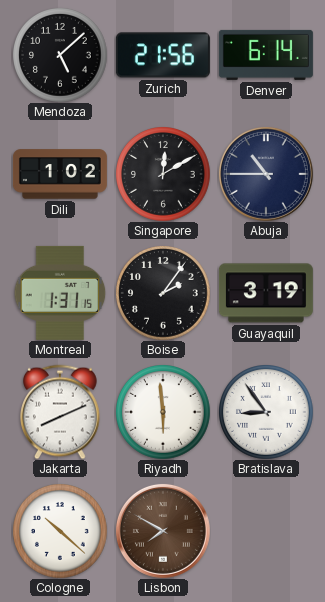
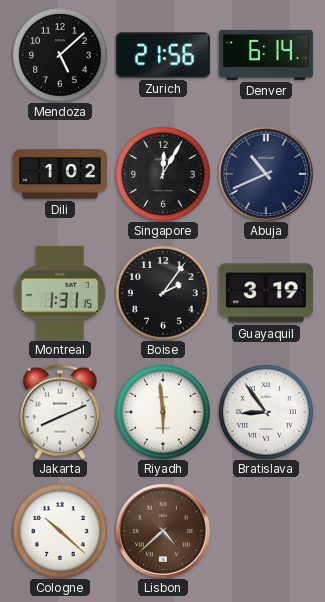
Singapore: 12:10 -> 12:05
Abuja: 10:45 -> 10:41
Lisbon: 7:50 -> 4:38
